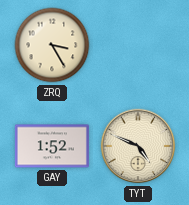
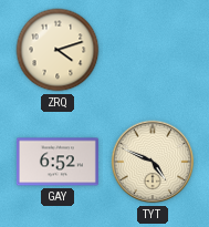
ZRQ: 3:25 -> 4:12
GAY: 1:52 -> 6:52
